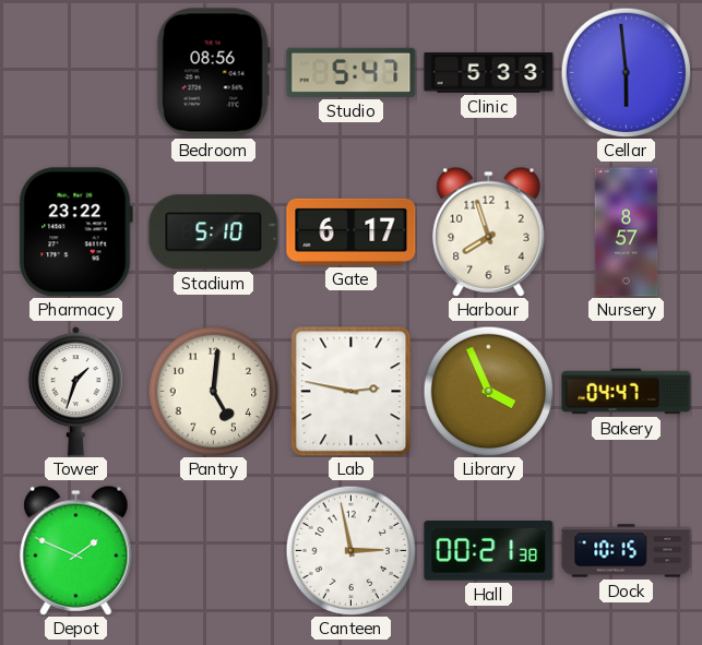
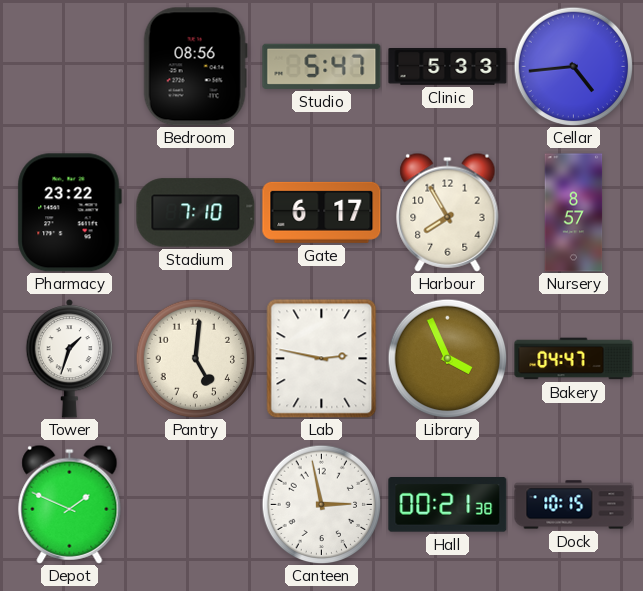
Cellar: 5:59 -> 4:44
Stadium: 5:10 -> 7:10
Harbour: 7:57 -> 7:55
